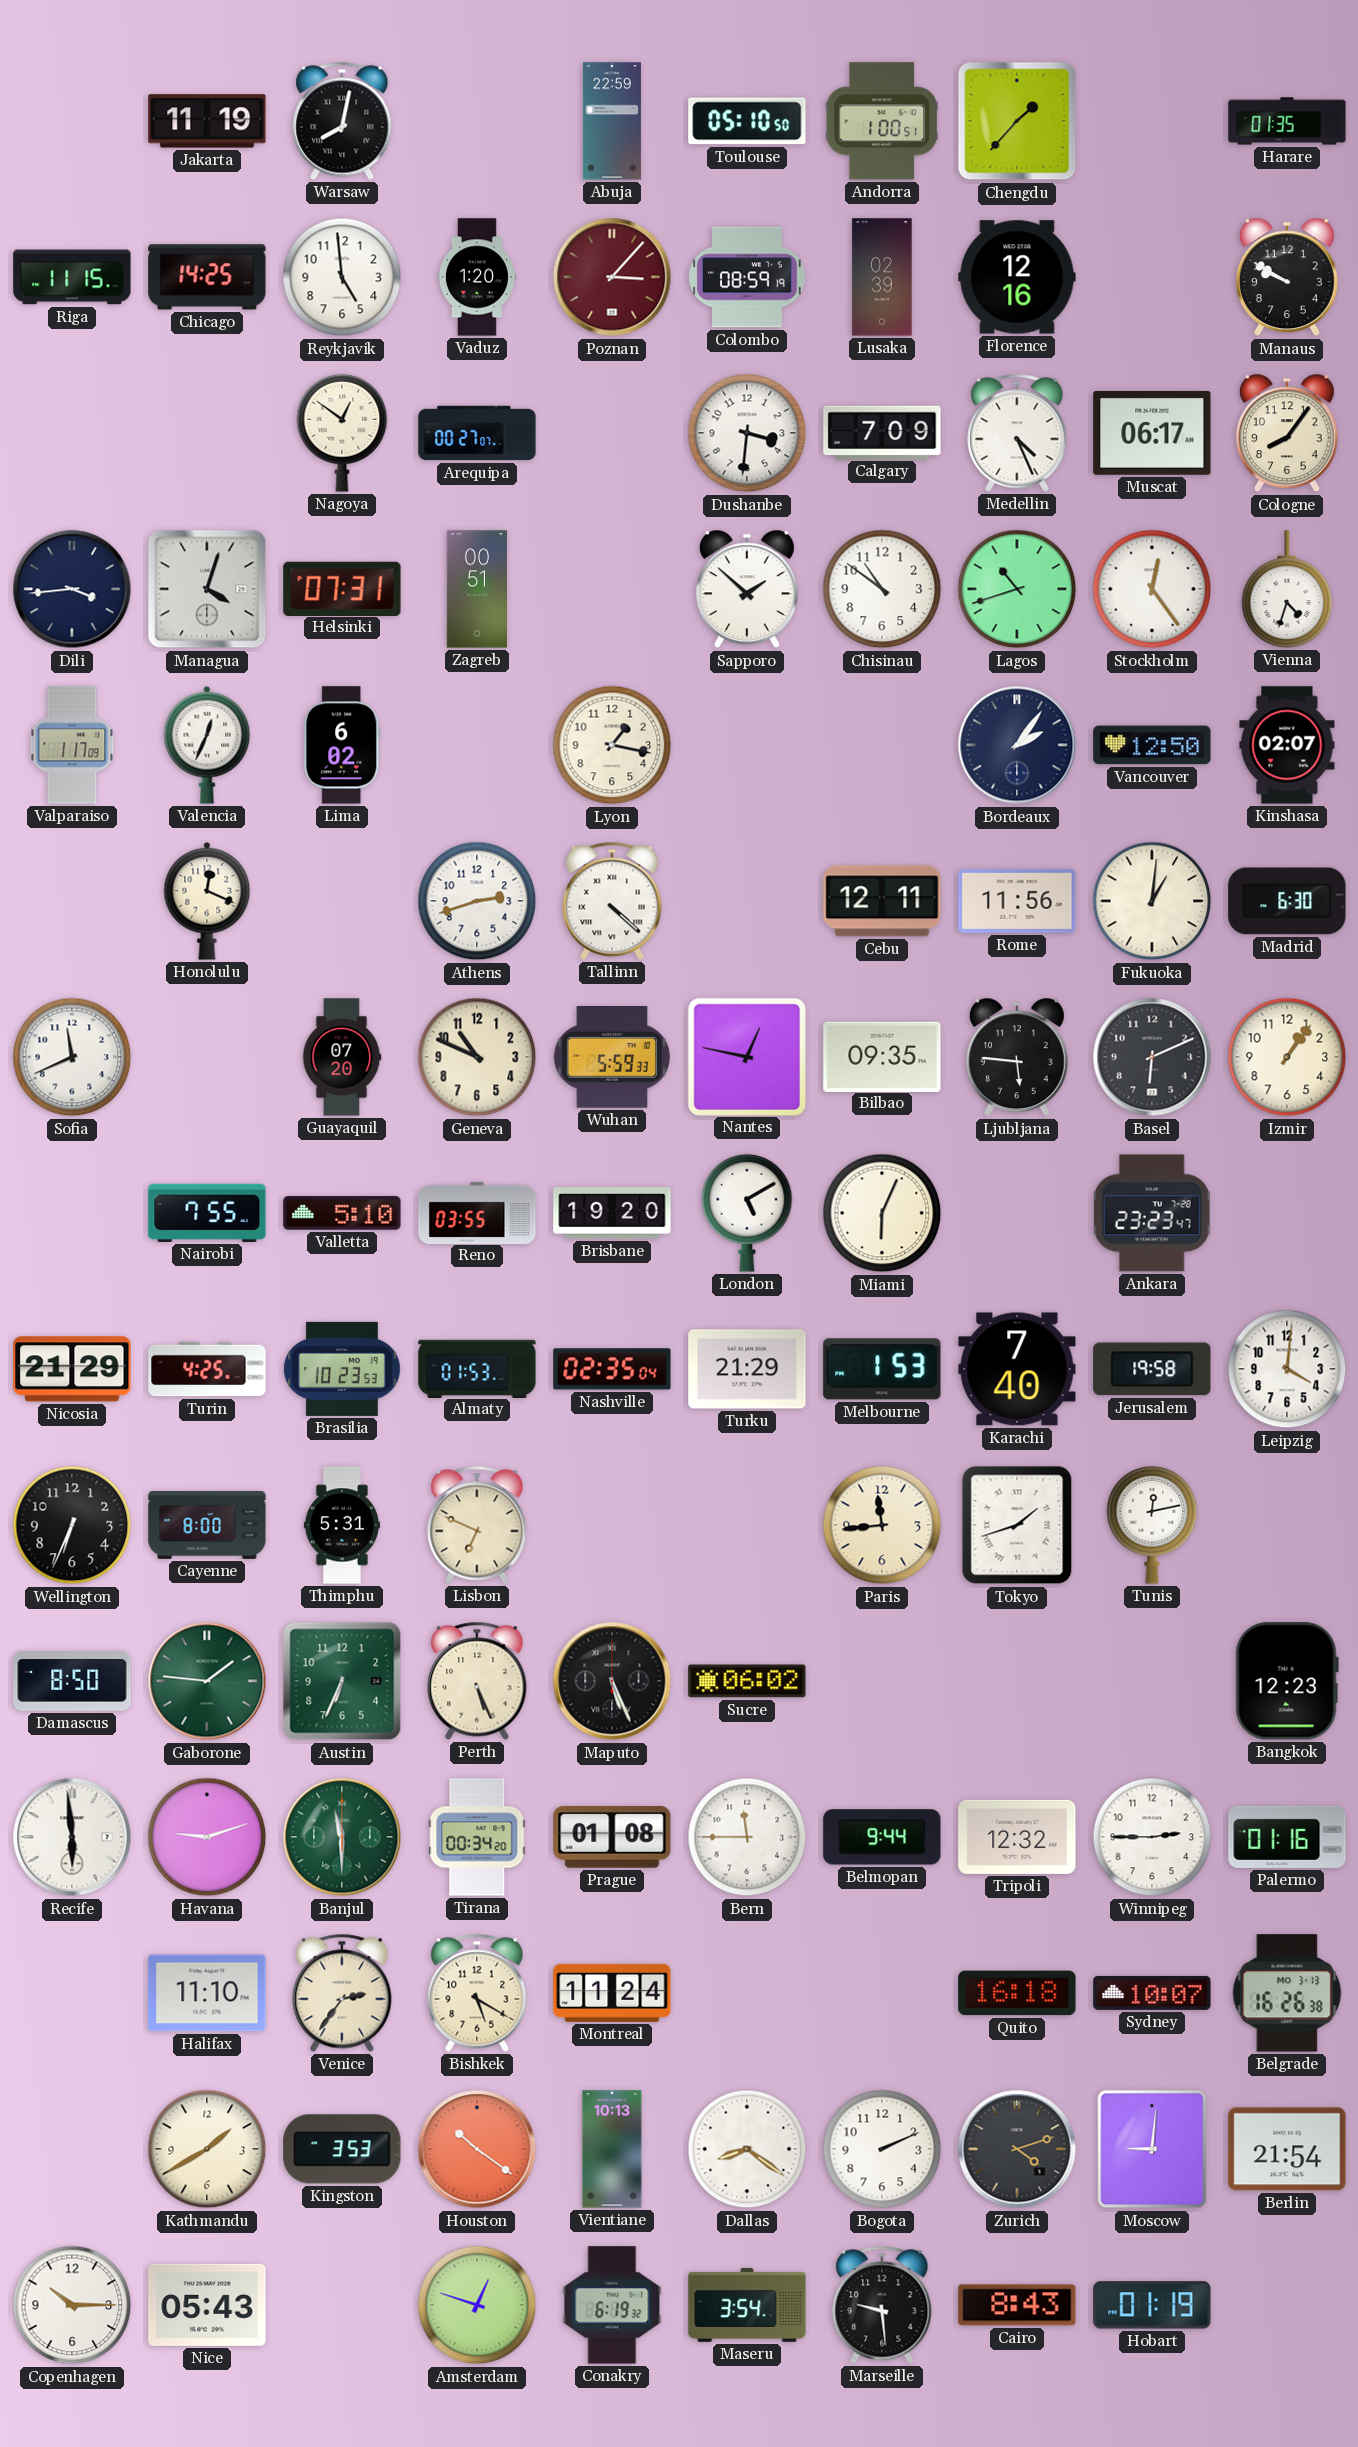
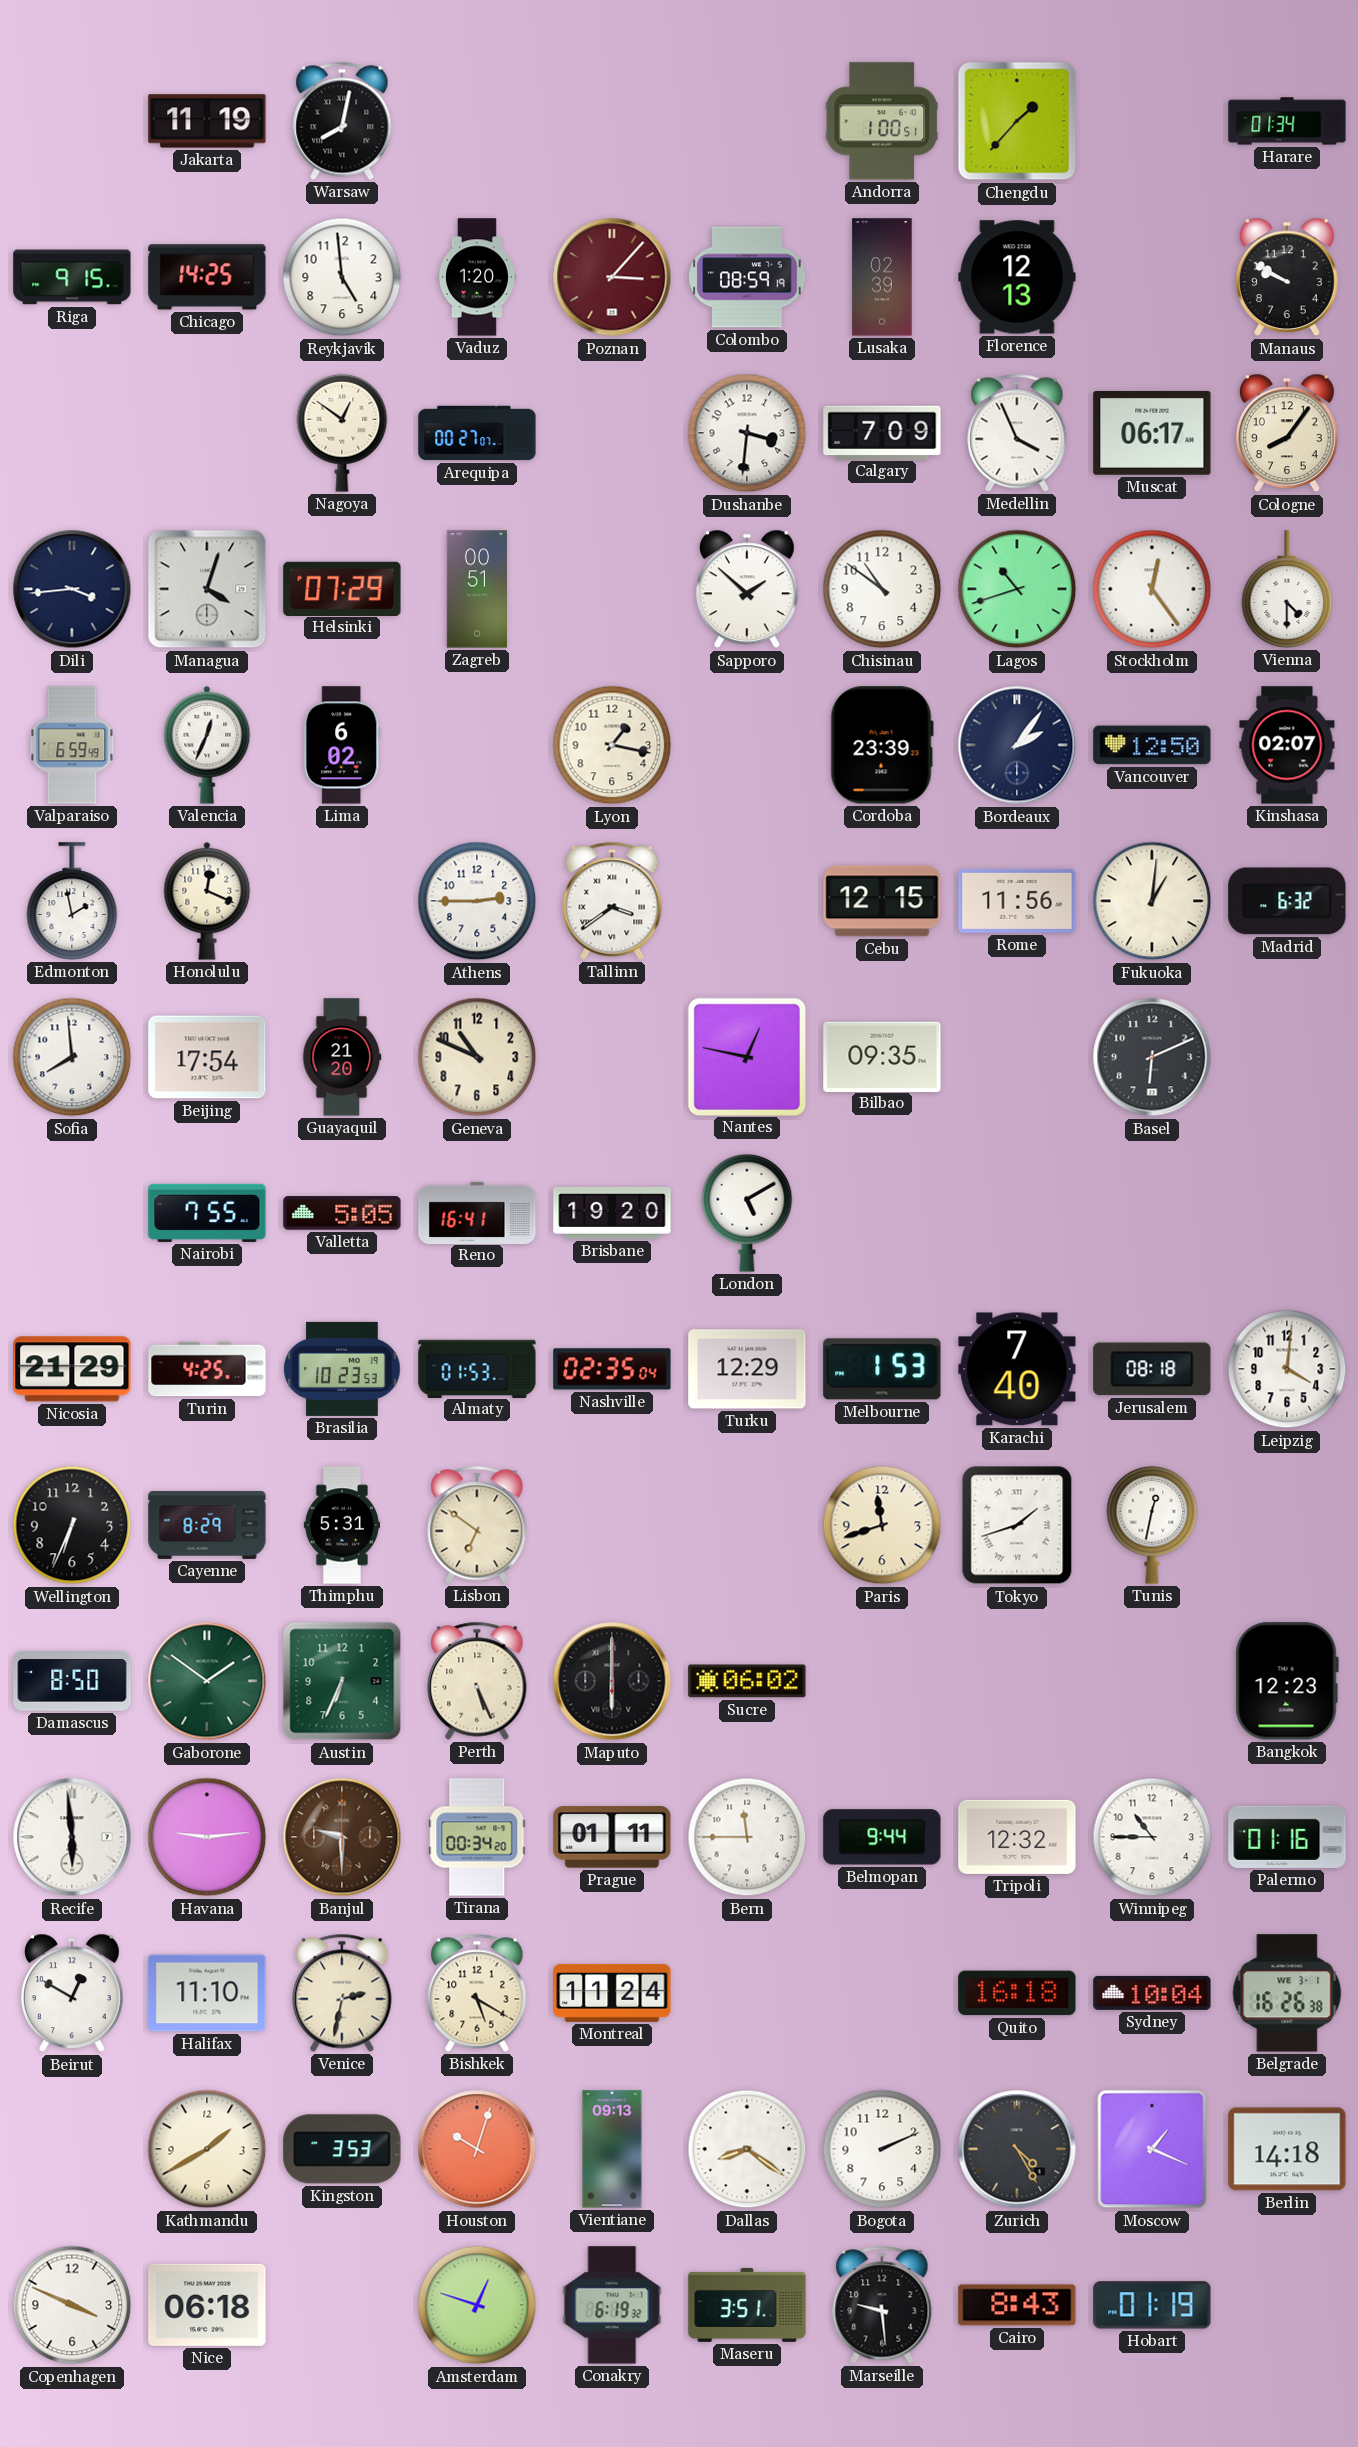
Abuja: 22:59 -> none
Toulouse: 05:10 -> none
Harare: 01:35 -> 01:34
Riga: 11:15 -> 9:15
Florence: 12:16 -> 12:13
Medellin: 4:26 -> 3:56
Helsinki: 07:31 -> 07:29
Vienna: 4:33 -> 4:30
Valparaiso: 1:17 -> 6:59
Cordoba: none -> 23:39
Edmonton: none -> 1:58
Athens: 2:42 -> 2:45
Tallinn: 4:22 -> 3:39
Cebu: 12:11 -> 12:15
Madrid: 6:30 -> 6:32
Sofia: 11:41 -> 7:59
Beijing: none -> 17:54
Guayaquil: 07:20 -> 21:20
Wuhan: 5:59 -> none
Ljubljana: 5:46 -> none
Izmir: 1:06 -> none
Valletta: 5:10 -> 5:05
Reno: 03:55 -> 16:41
Miami: 6:04 -> none
Ankara: 23:23 -> none
Turku: 21:29 -> 12:29
Jerusalem: 19:58 -> 08:18
Cayenne: 8:00 -> 8:29
Lisbon: 6:49 -> 6:51
Paris: 11:44 -> 11:42
Tunis: 12:13 -> 12:32
Gaborone: 1:46 -> 1:51
Maputo: 5:26 -> 6:00
Havana: 9:12 -> 9:14
Banjul: 11:30 -> 9:30
Banjul dial: green -> brown
Prague: 01:08 -> 01:11
Winnipeg: 2:45 -> 10:45
Beirut: none -> 12:50
Venice: 2:36 -> 2:32
Sydney: 10:07 -> 10:04
Belgrade date: MO 3-13 -> WE 3-1
Houston: 10:21 -> 10:03
Vientiane: 10:13 -> 09:13
Zurich: 4:12 -> 4:25
Moscow: 9:01 -> 1:19
Berlin: 21:54 -> 14:18
Copenhagen: 10:15 -> 3:49
Nice: 05:43 -> 06:18
Maseru: 3:54 -> 3:51
